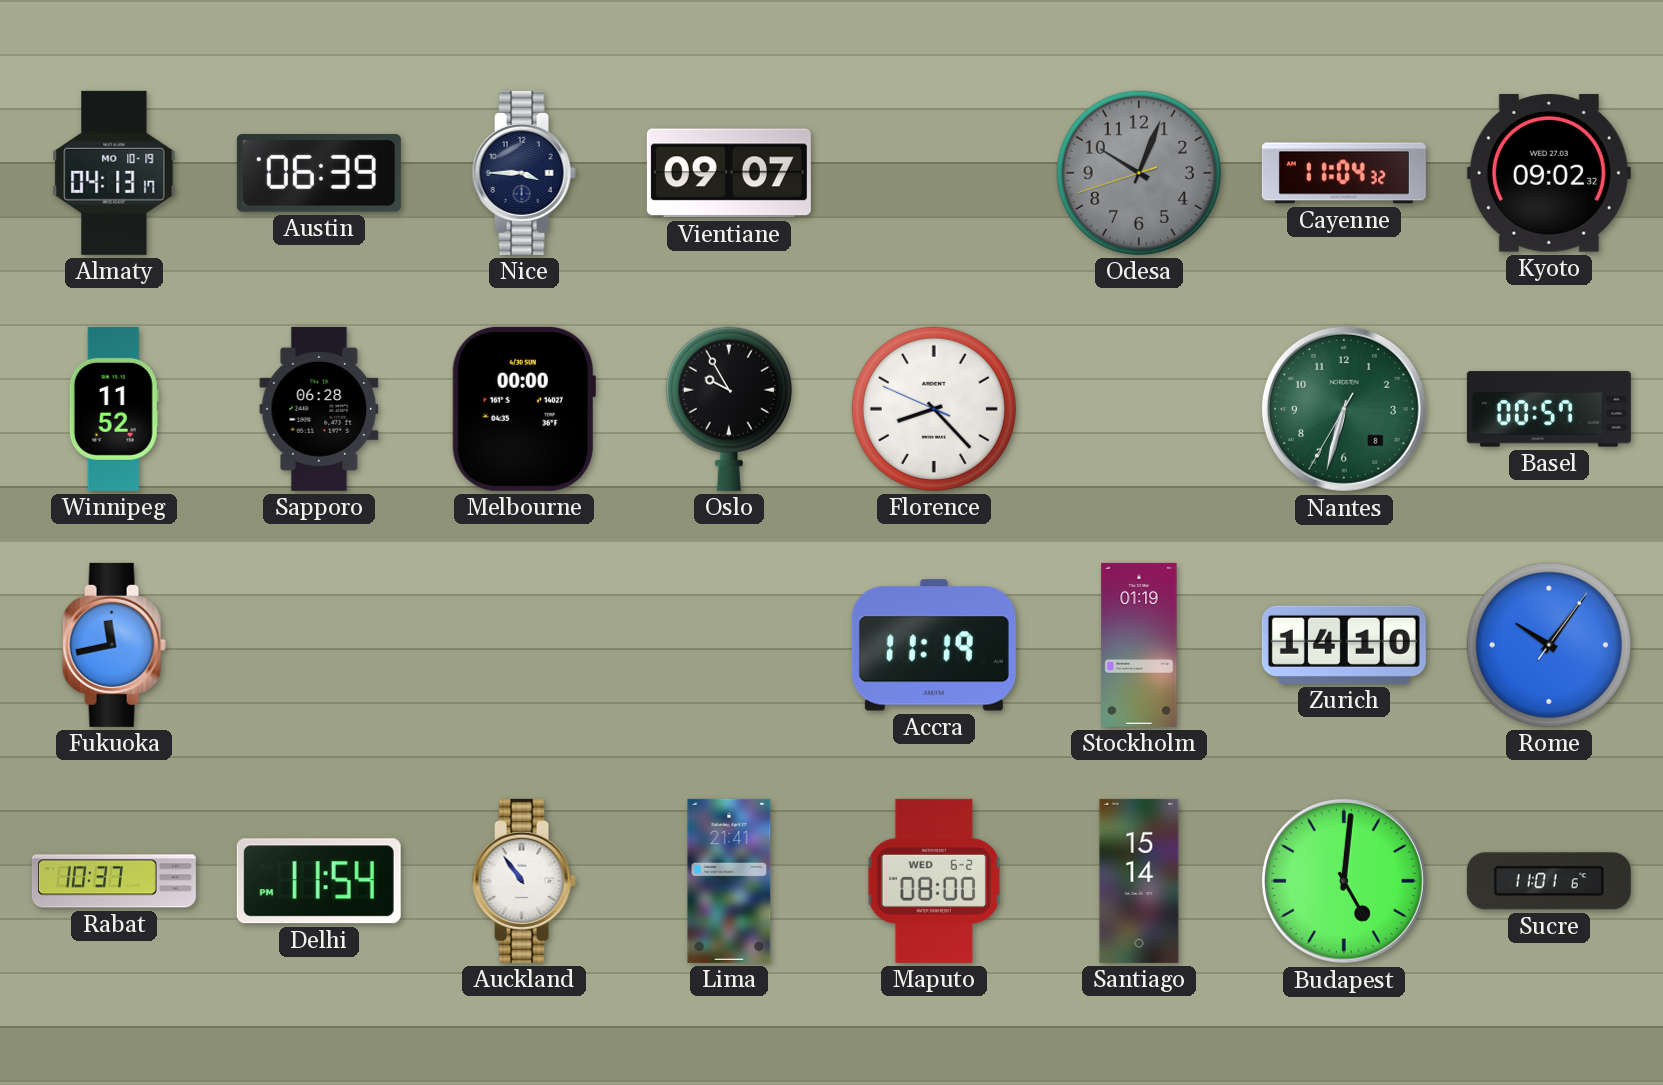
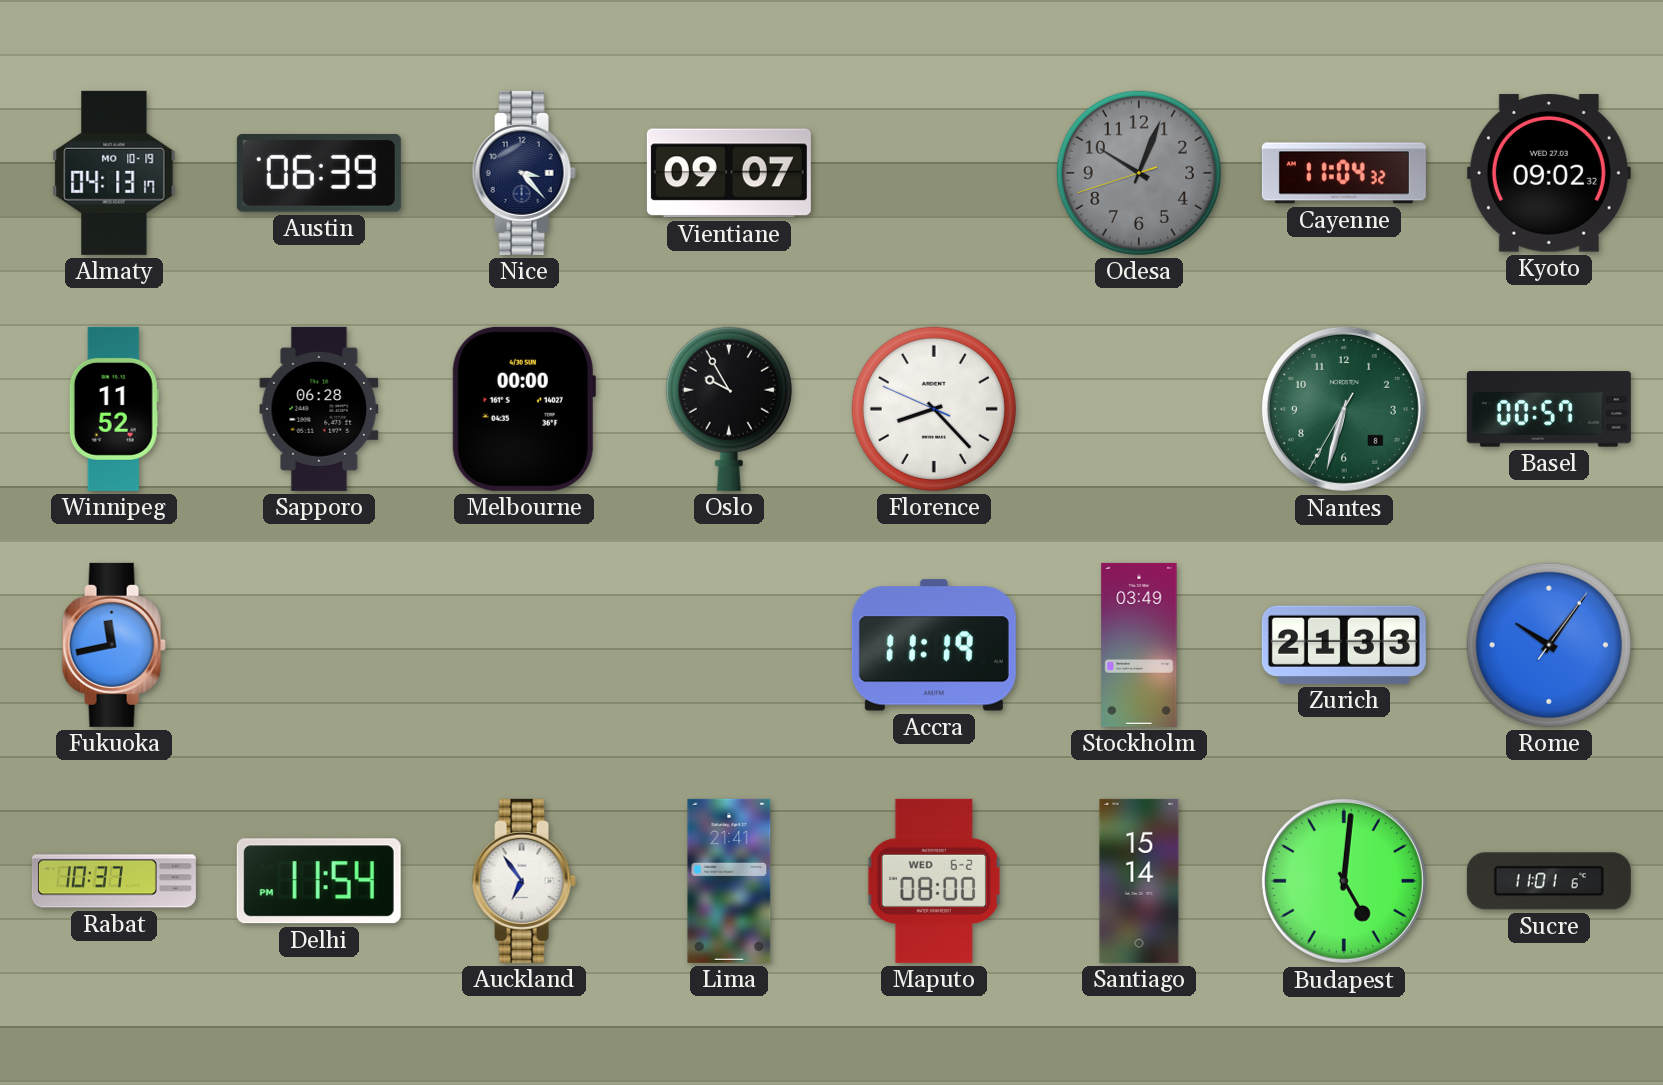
Nice: 3:45 -> 3:23
Stockholm: 01:19 -> 03:49
Zurich: 14:10 -> 21:33
Auckland: 10:54 -> 6:54
